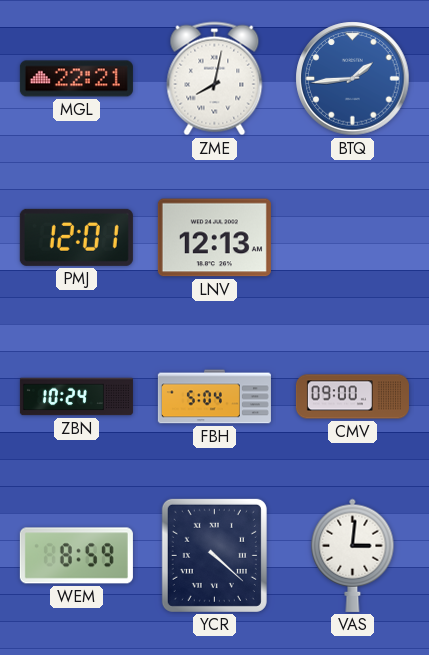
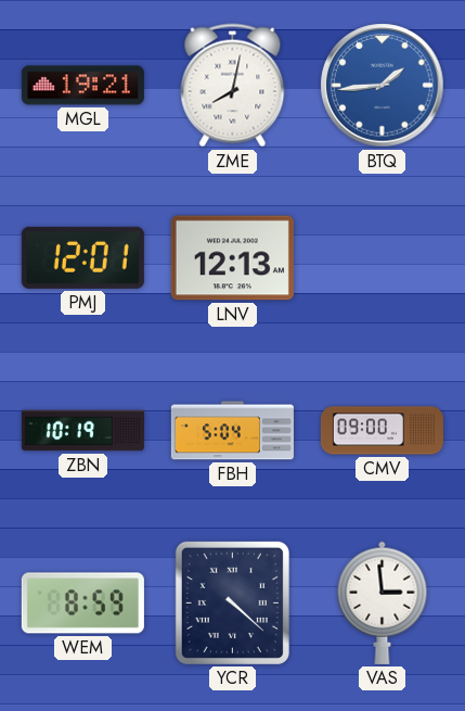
MGL: 22:21 -> 19:21
ZBN: 10:24 -> 10:19
VAS: 3:01 -> 2:59
